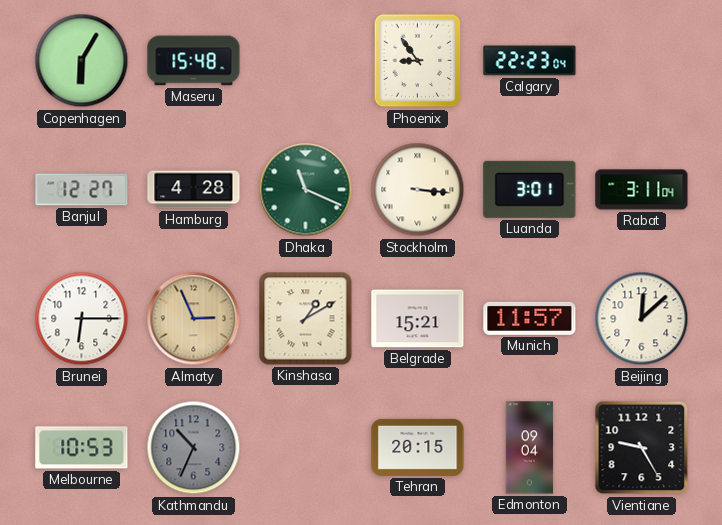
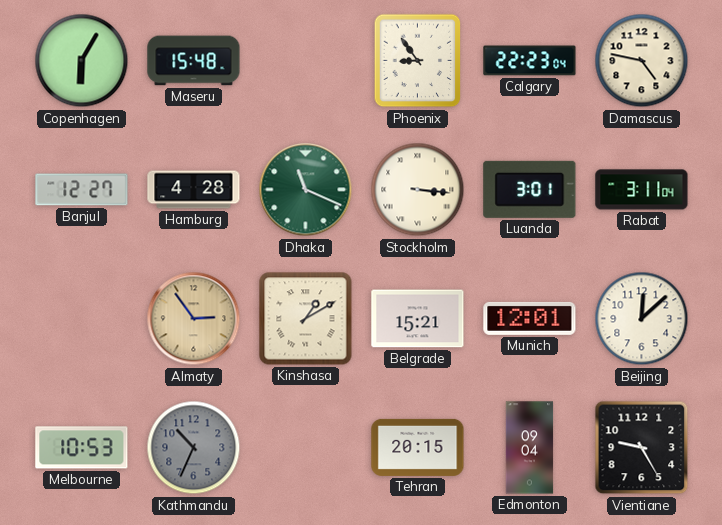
Damascus: none -> 4:47
Brunei: 6:15 -> none
Almaty: 2:56 -> 2:54
Munich: 11:57 -> 12:01
